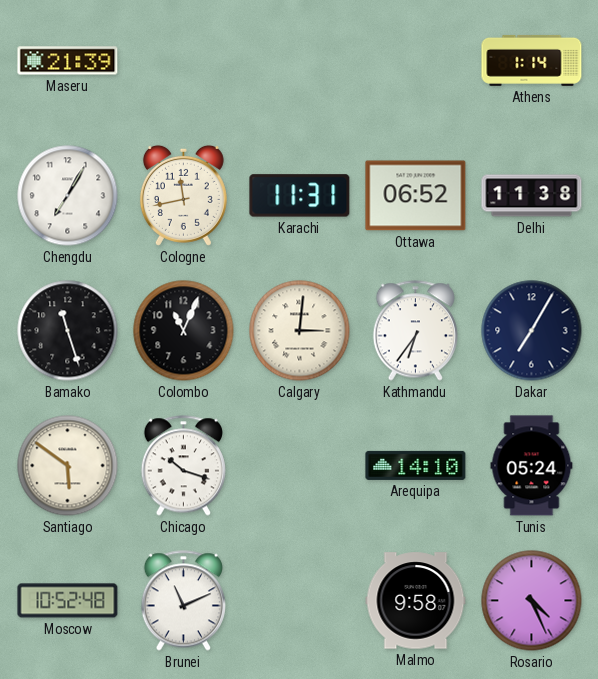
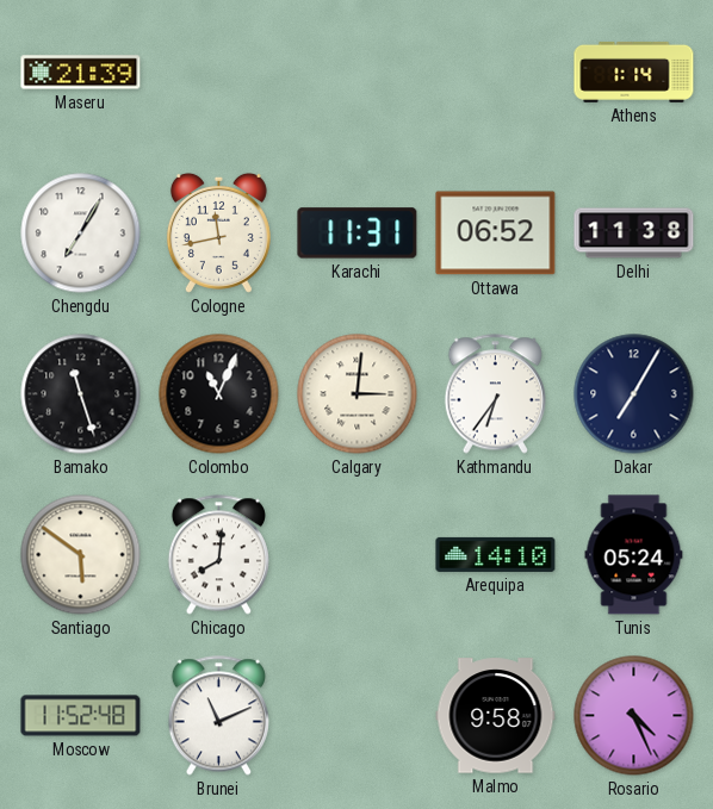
Chicago: 10:18 -> 8:01
Moscow: 10:52 -> 11:52
